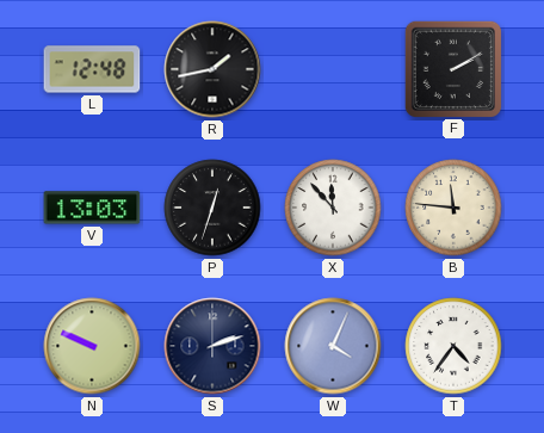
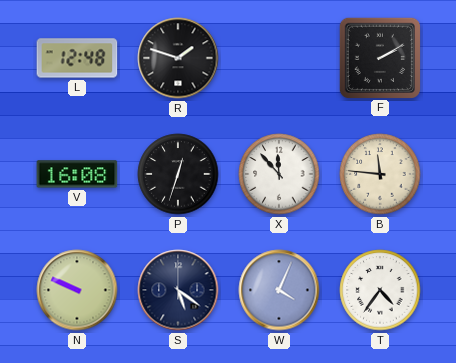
R: 1:43 -> 1:48
V: 13:03 -> 16:08
S: 2:12 -> 5:21
